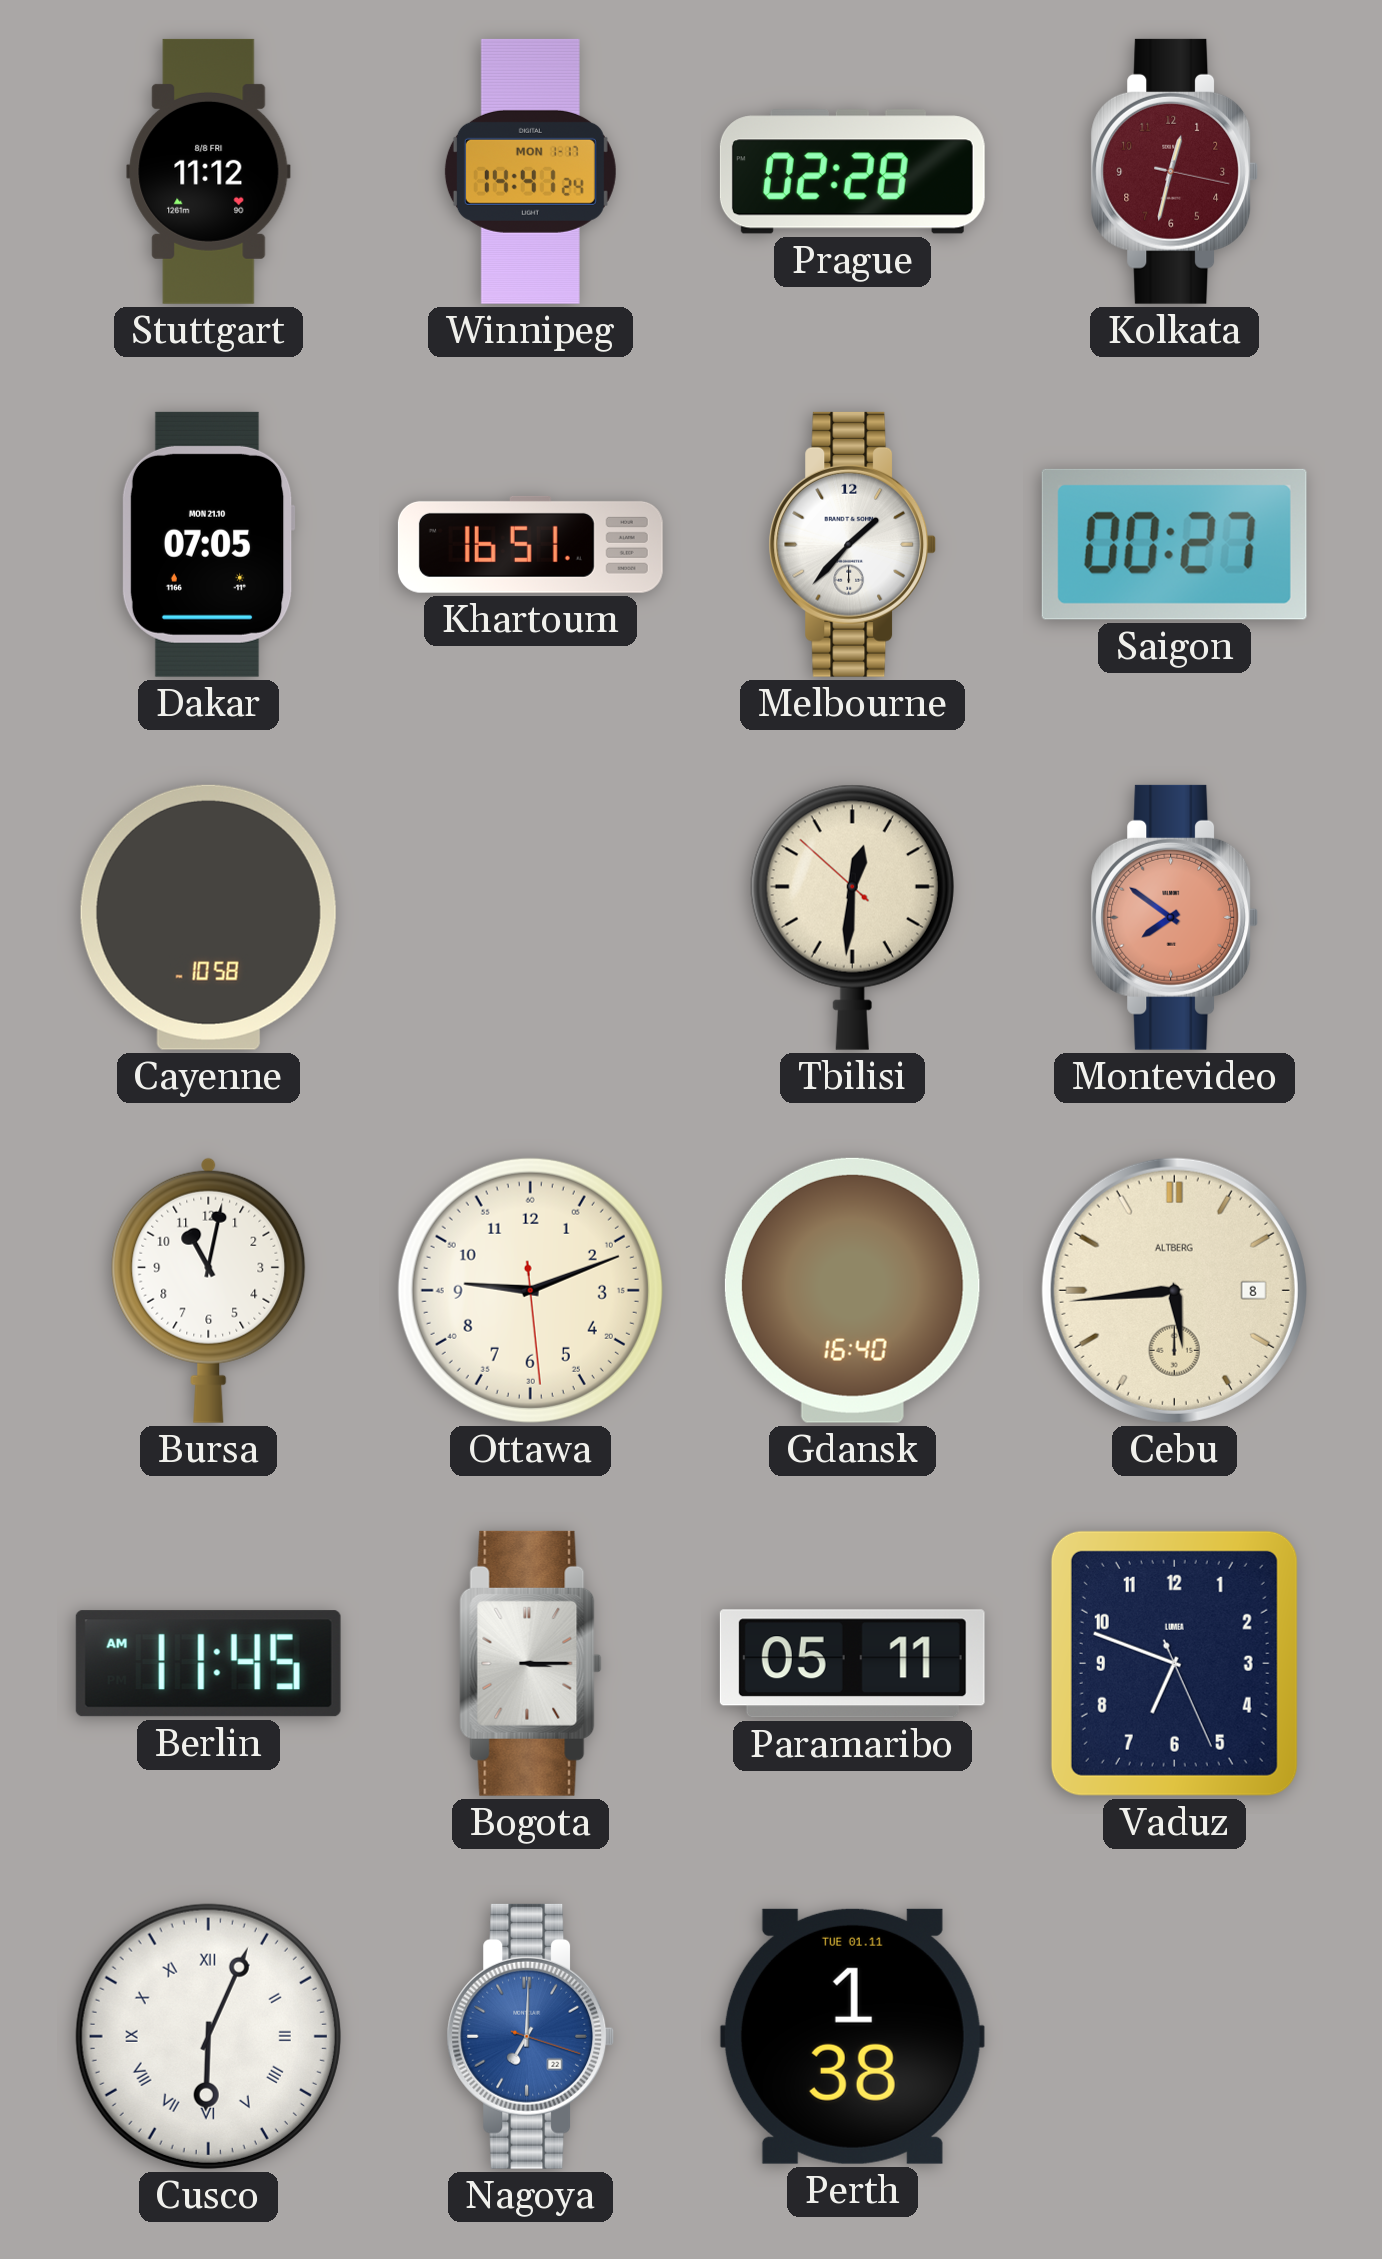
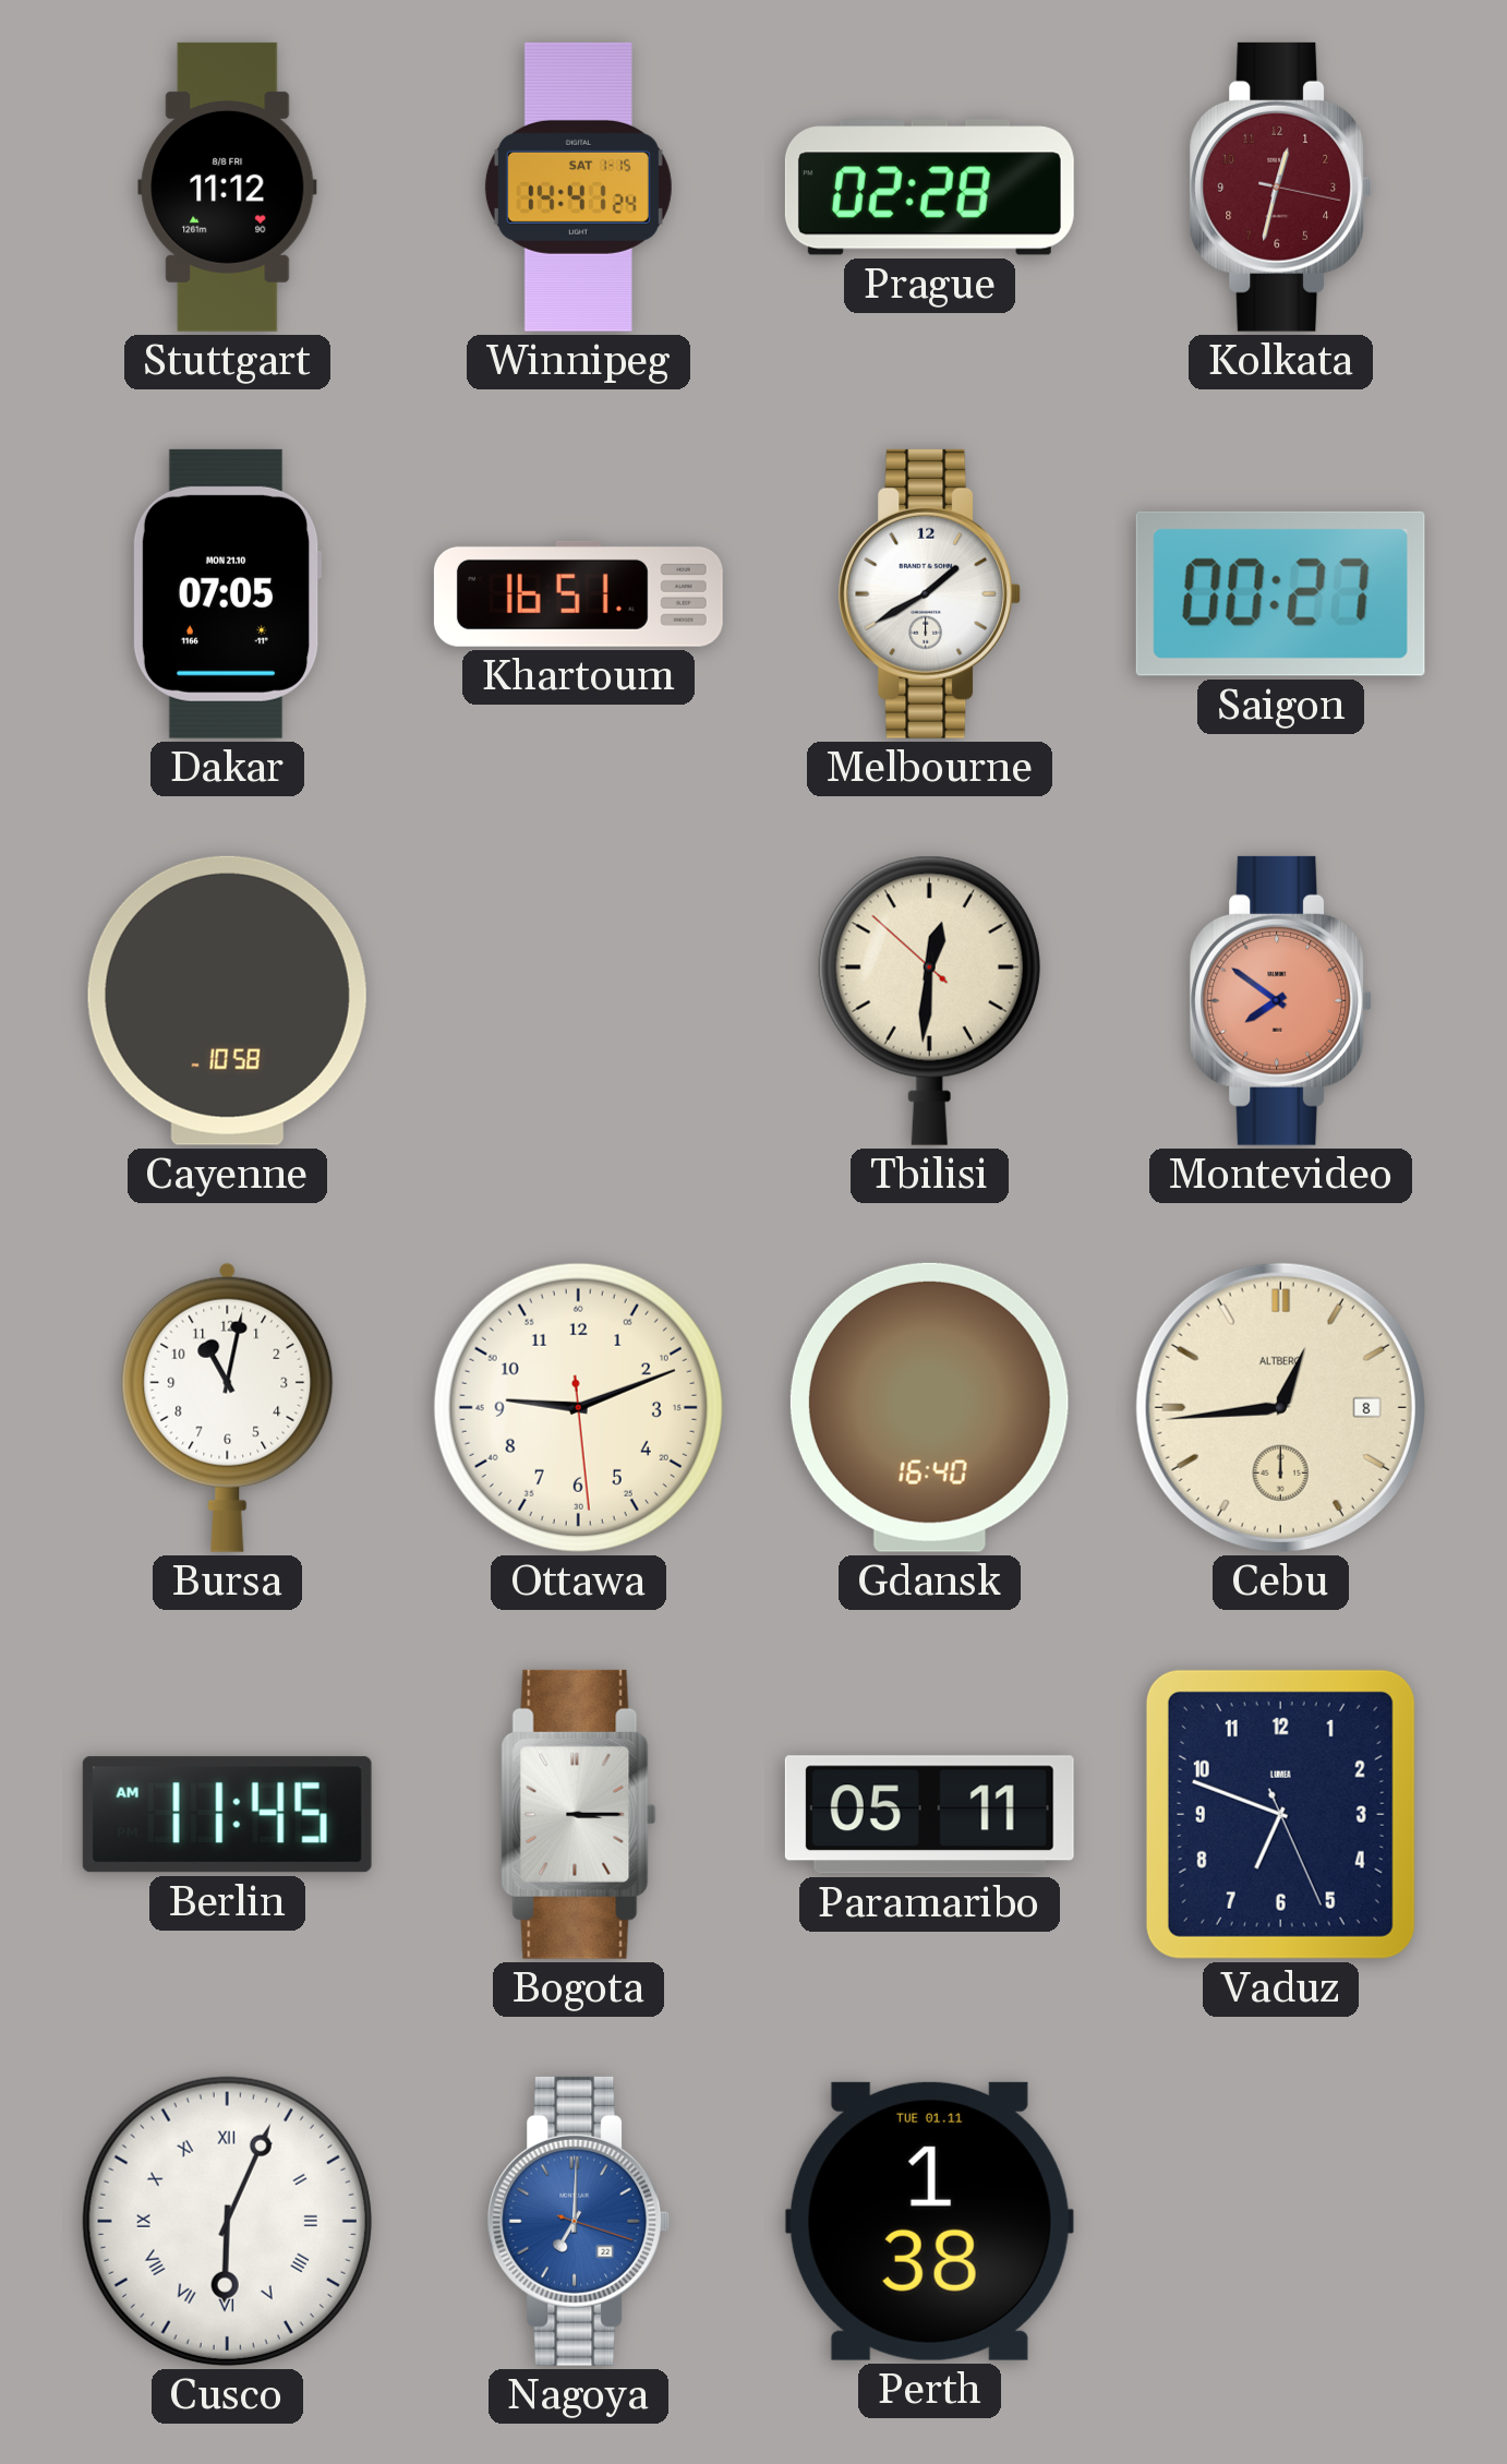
Winnipeg date: MON 1-17 -> SAT 1-15
Melbourne: 1:37 -> 1:40
Cebu: 5:44 -> 12:44
